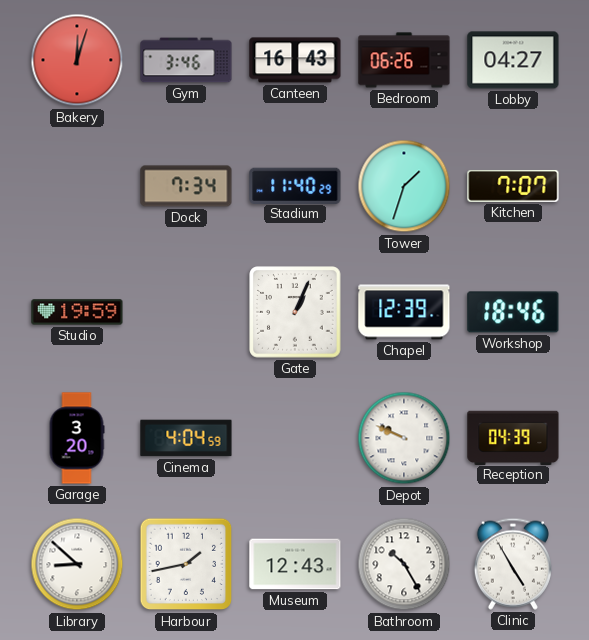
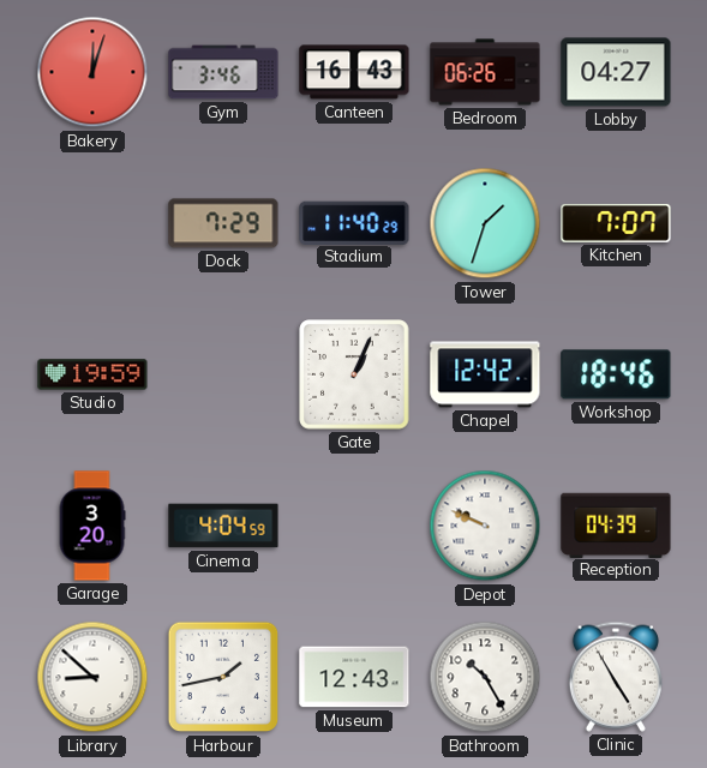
Dock: 7:34 -> 7:29
Chapel: 12:39 -> 12:42
